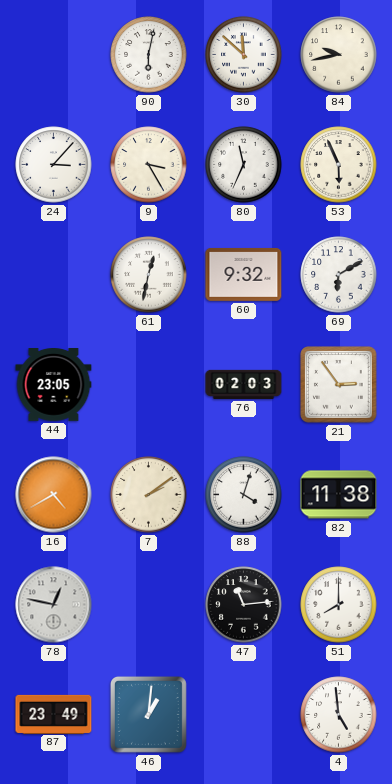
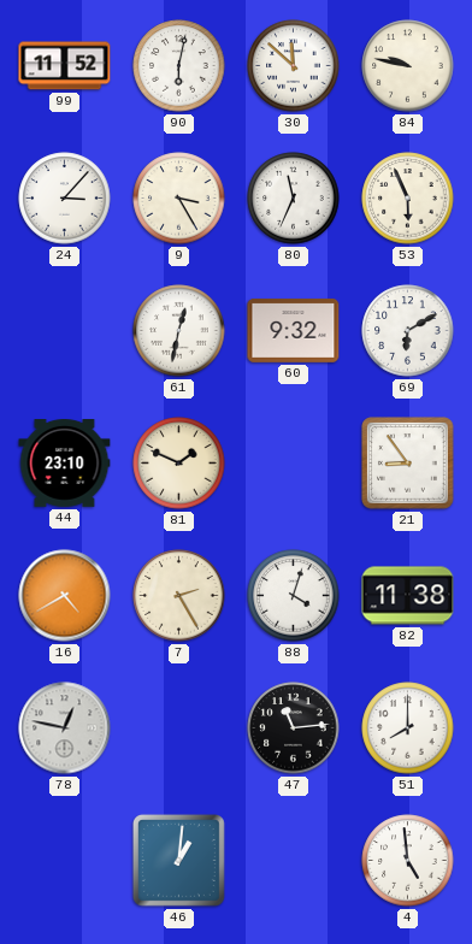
99: none -> 11:52
84: 9:43 -> 9:47
44: 23:05 -> 23:10
81: none -> 1:49
76: 02:03 -> none
21: 2:54 -> 8:54
7: 2:09 -> 2:25
87: 23:49 -> none
